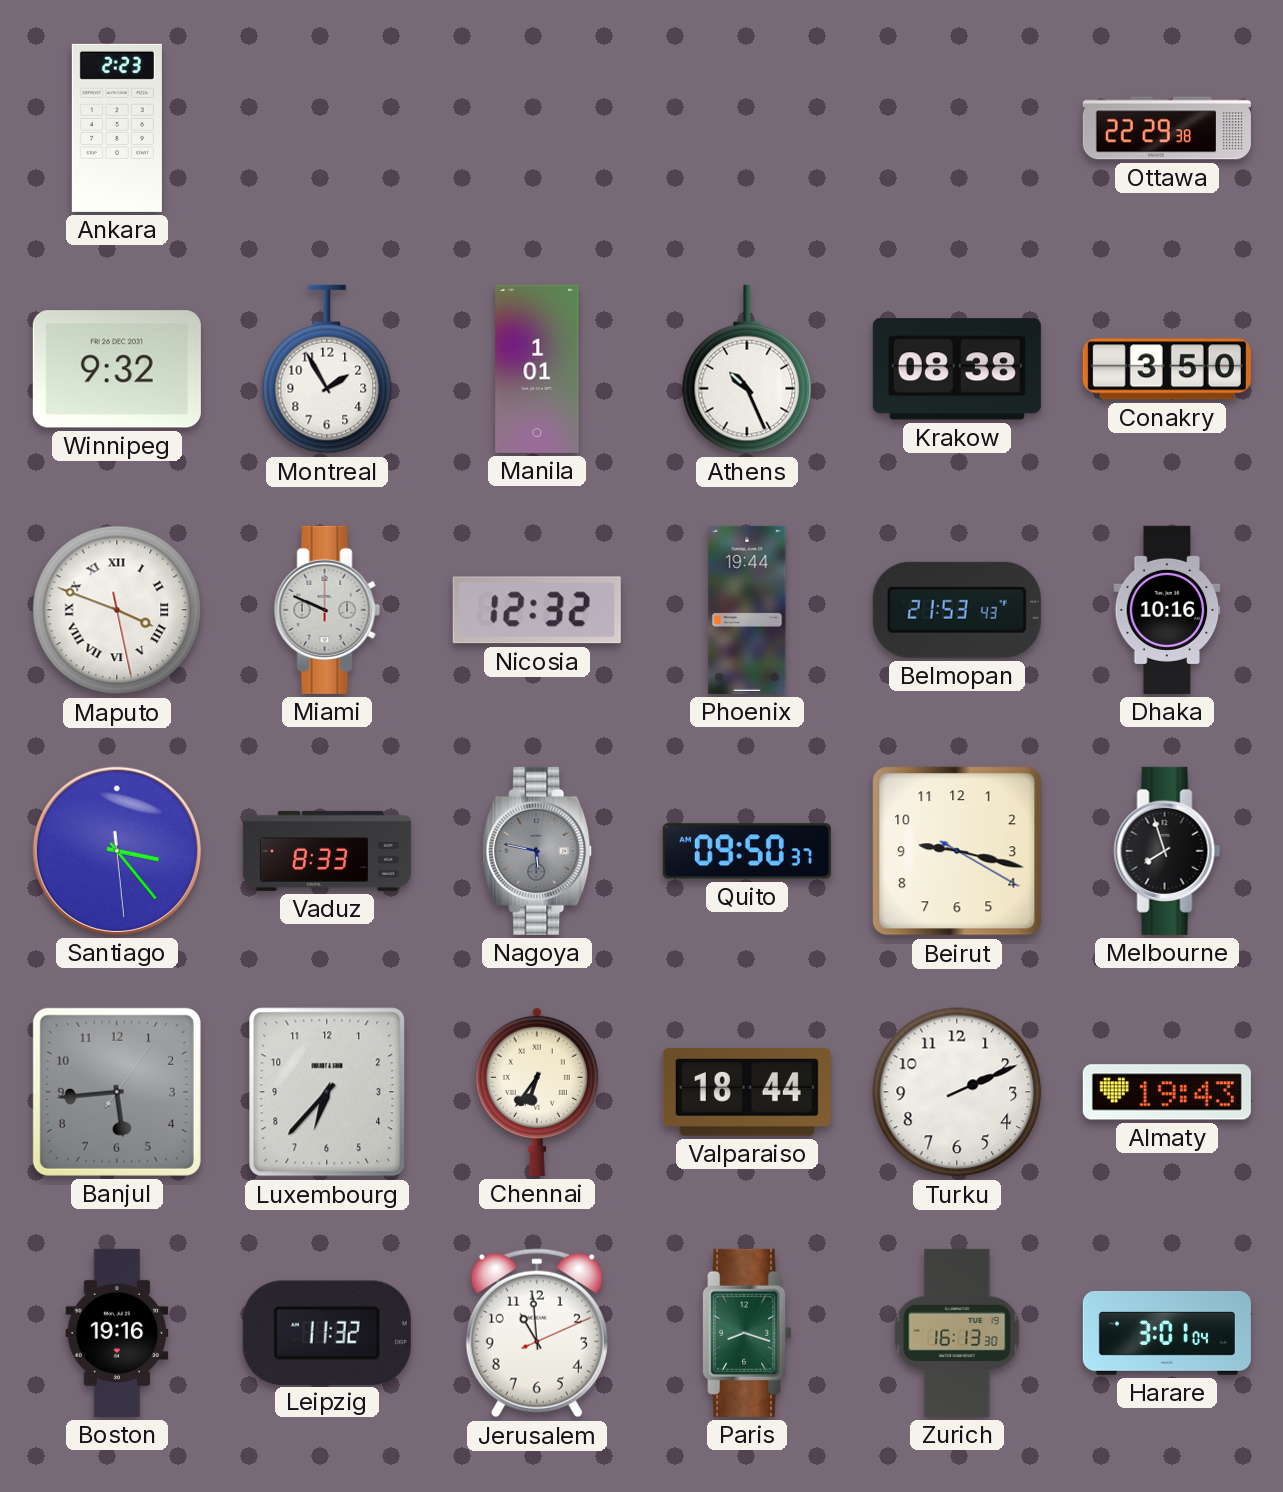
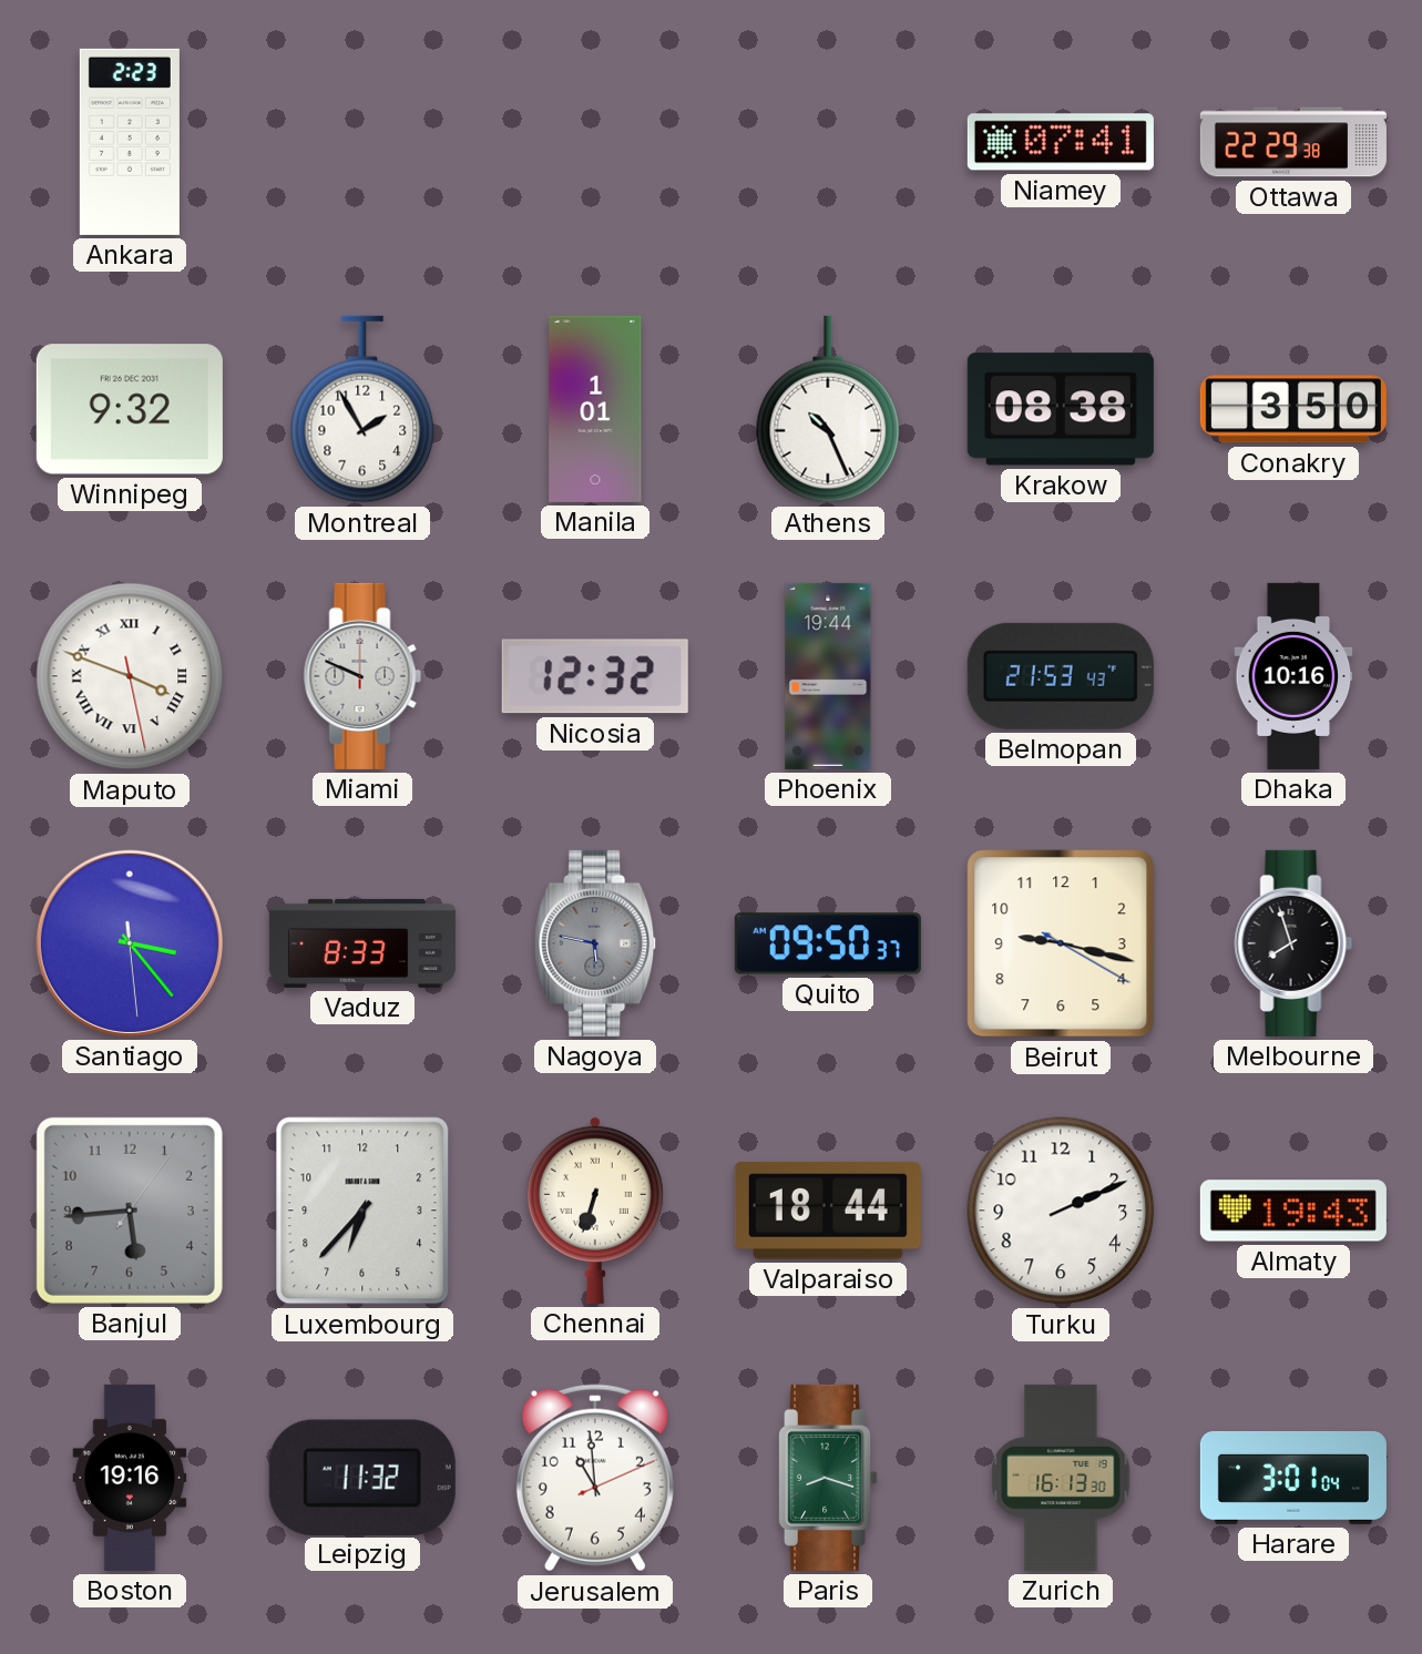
Niamey: none -> 07:41
Chennai: 6:36 -> 6:33
